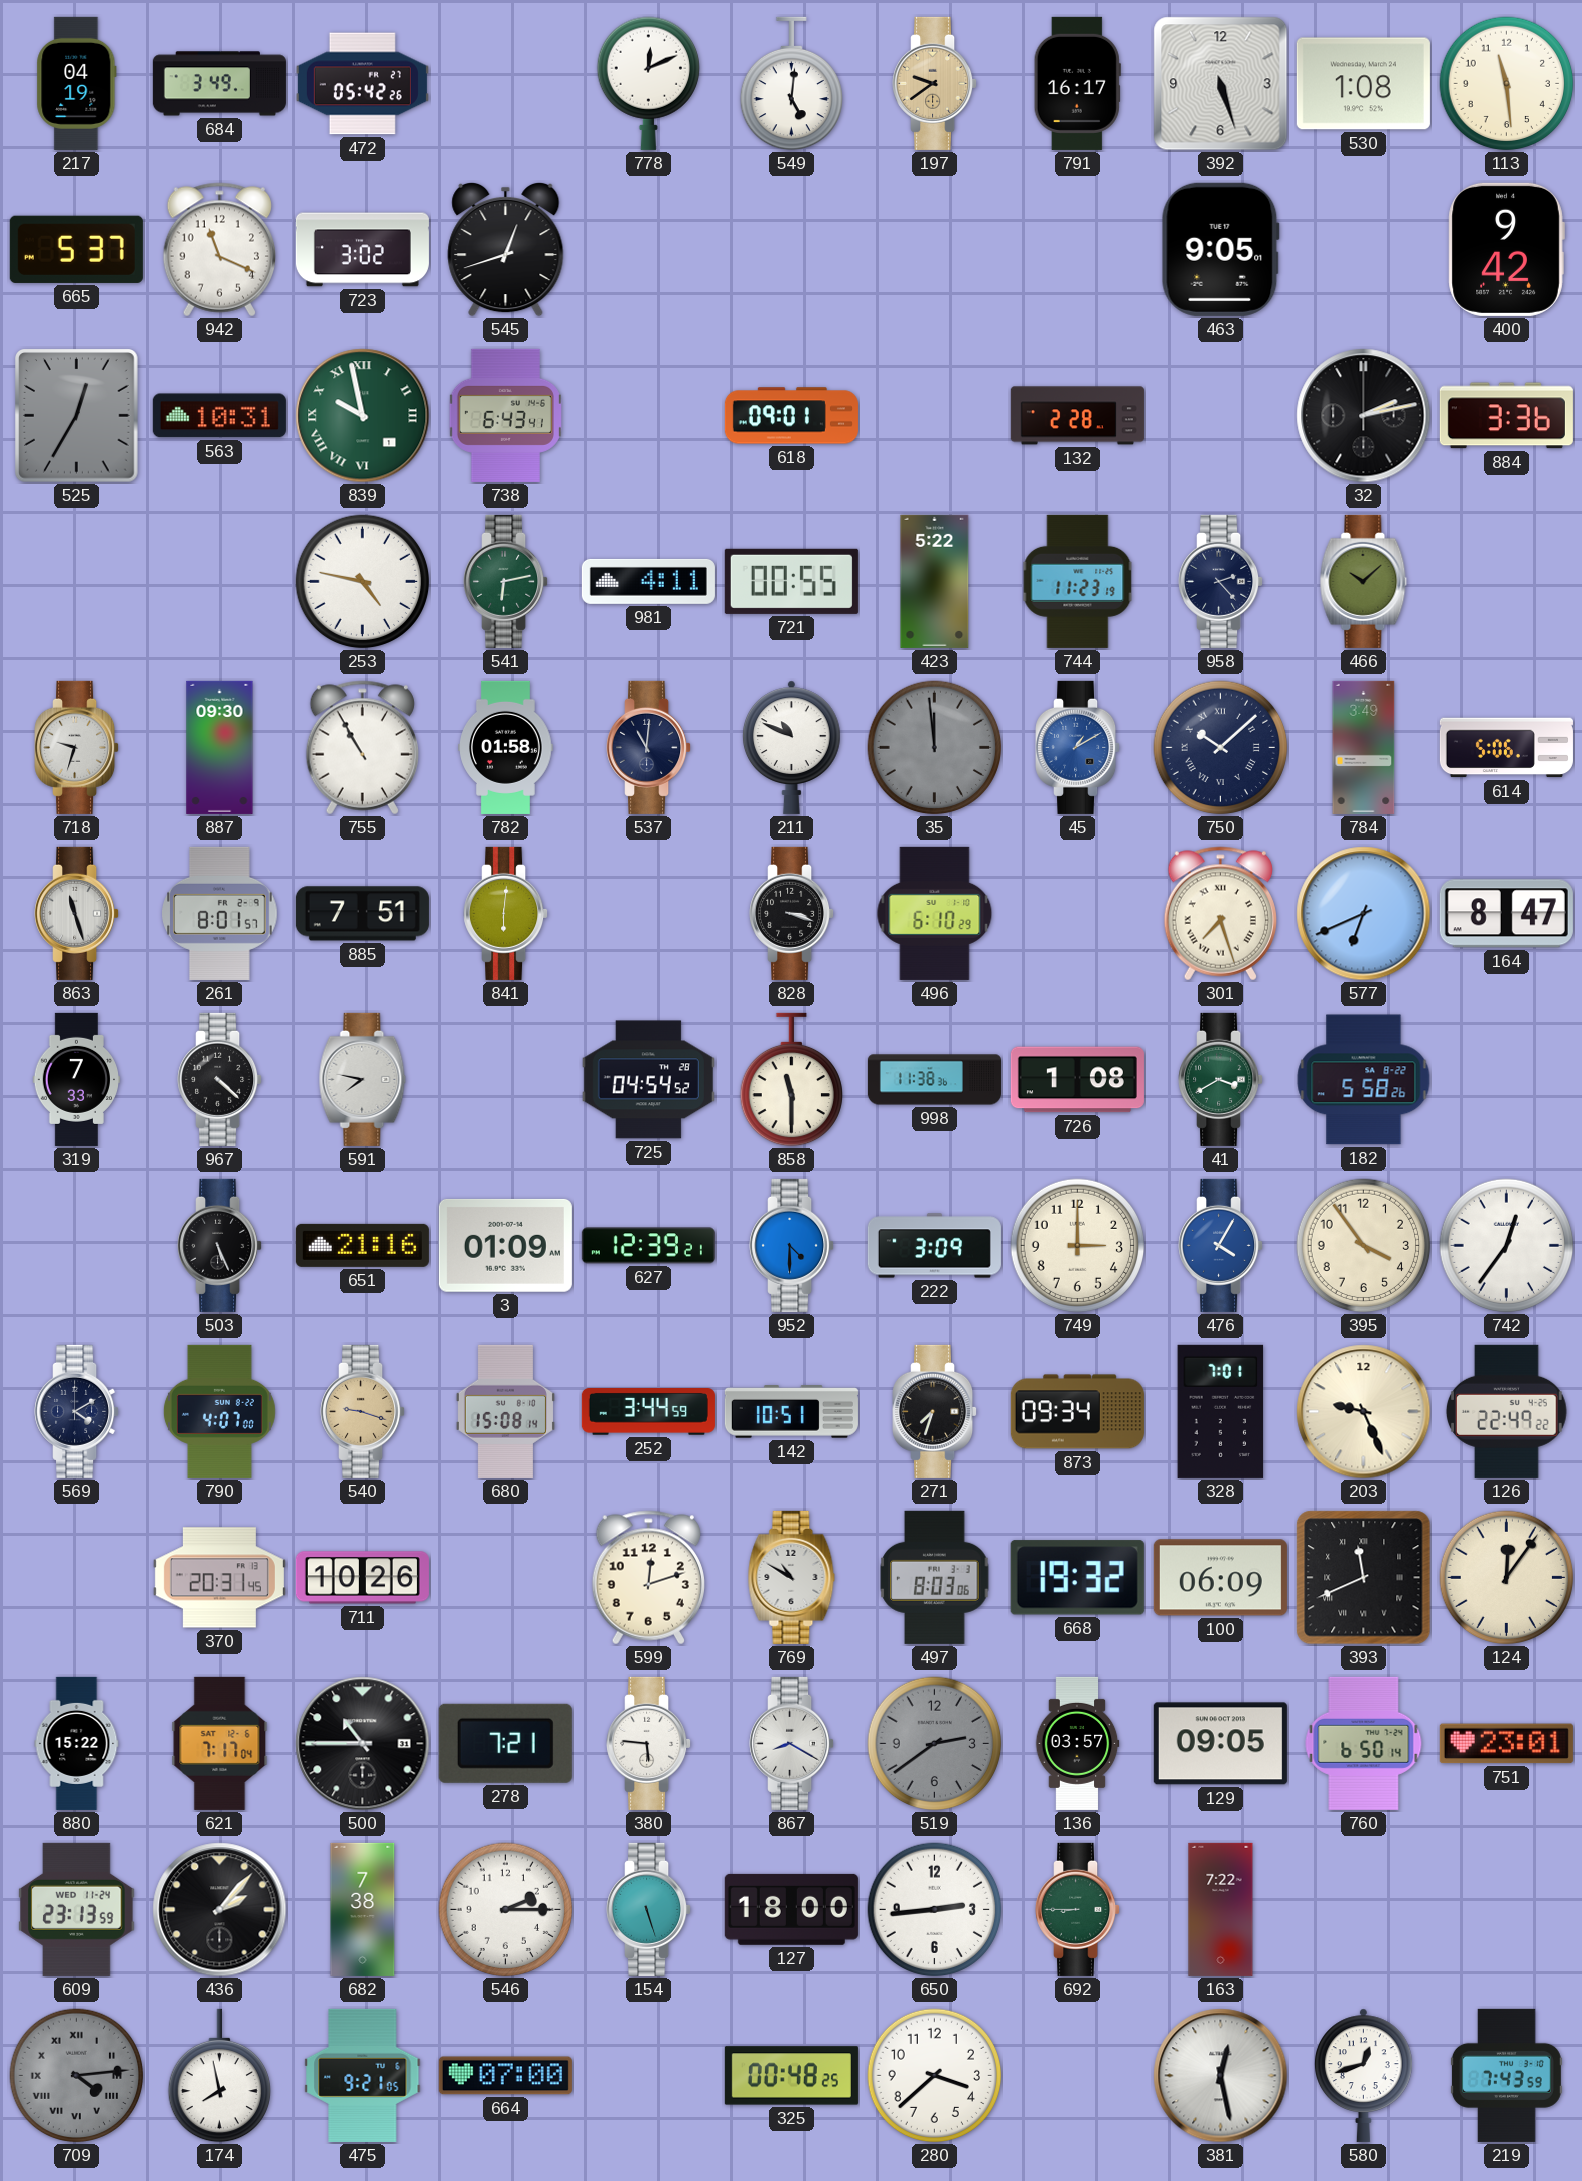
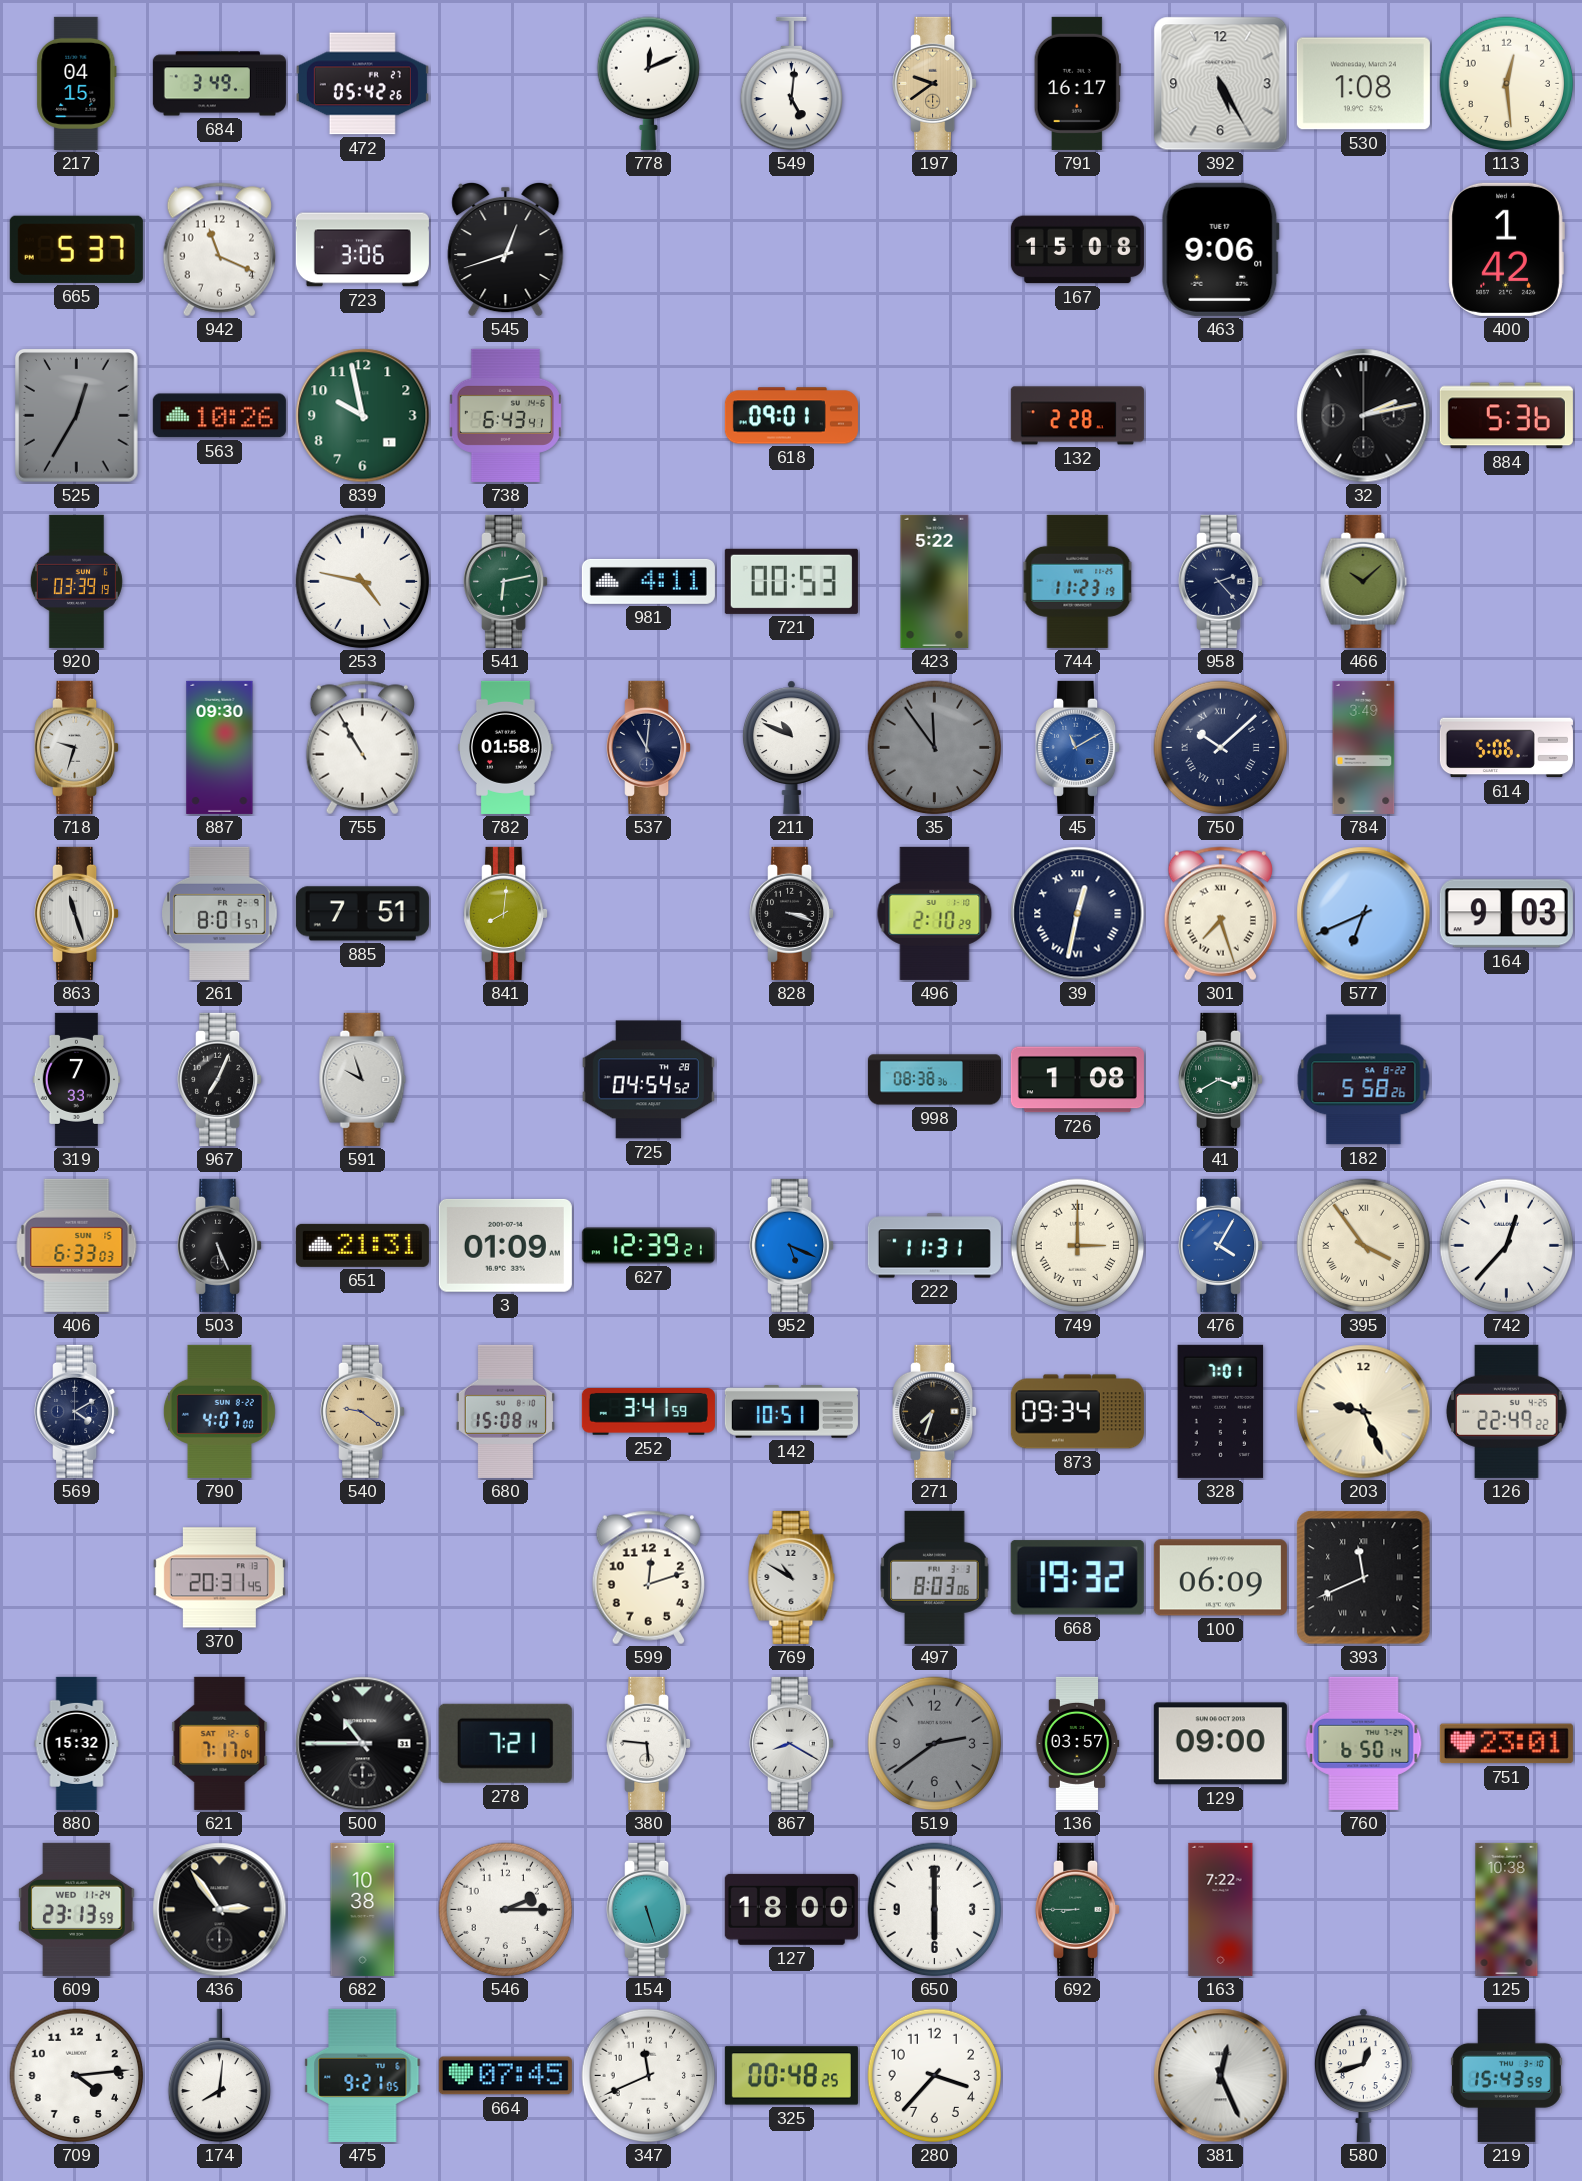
217: 04:19 -> 04:15
392: 5:27 -> 5:25
113: 11:29 -> 12:29
723: 3:02 -> 3:06
167: none -> 15:08
463: 9:05 -> 9:06
400: 9:42 -> 1:42
563: 10:31 -> 10:26
839 numerals: Roman -> Arabic
884: 3:36 -> 5:36
920: none -> 03:39
721: 00:55 -> 00:53
35: 11:59 -> 11:54
45: 1:10 -> 11:10
841: 6:01 -> 8:01
496: 6:10 -> 2:10
39: none -> 12:32
164: 8:47 -> 9:03
967: 4:22 -> 7:04
591: 7:47 -> 9:57
858: 11:30 -> none
998: 11:38 -> 08:38
406: none -> 6:33
651: 21:16 -> 21:31
952: 4:30 -> 5:19
222: 3:09 -> 11:31
749 numerals: Arabic -> Roman
395 numerals: Arabic -> Roman
742: 12:36 -> 12:37
540: 9:18 -> 9:21
252: 3:44 -> 3:41
711: 10:26 -> none
124: 12:06 -> none
880: 15:22 -> 15:32
129: 09:05 -> 09:00
436: 2:07 -> 2:54
682: 7:38 -> 10:38
650: 2:44 -> 6:00
125: none -> 10:38
709 dial: grey -> white
709 numerals: Roman -> Arabic
174: 7:58 -> 8:01
664: 07:00 -> 07:45
347: none -> 11:41
280: 3:38 -> 3:37
381: 12:28 -> 12:26
219: 7:43 -> 15:43
